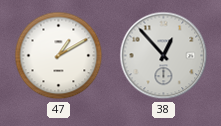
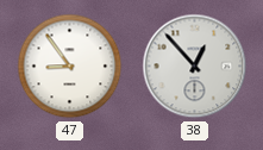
47: 1:10 -> 8:54
